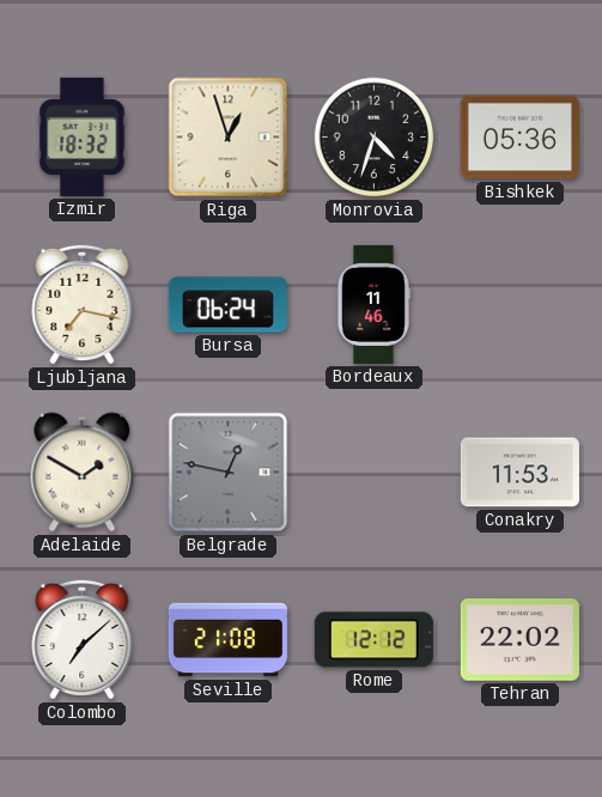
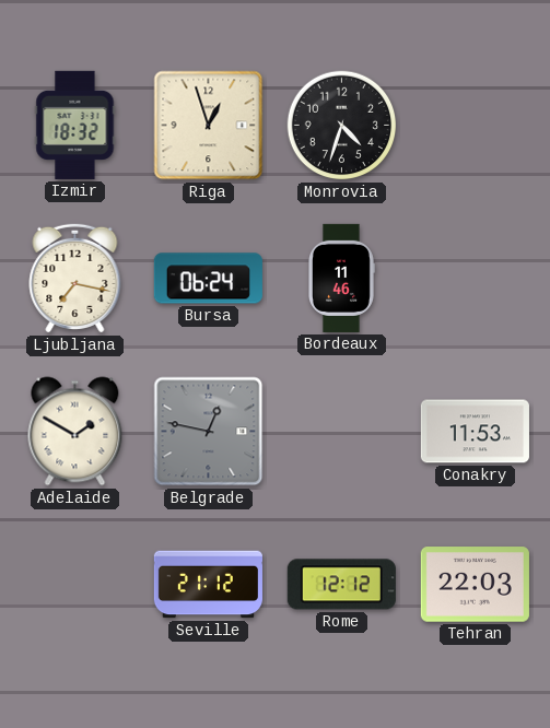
Bishkek: 05:36 -> none
Colombo: 7:08 -> none
Seville: 21:08 -> 21:12
Tehran: 22:02 -> 22:03
